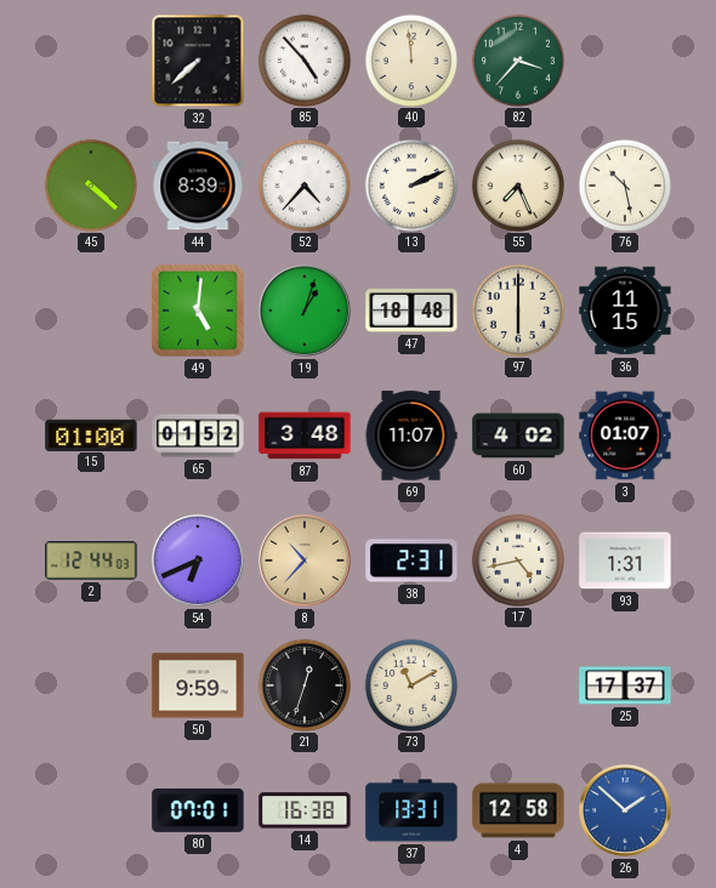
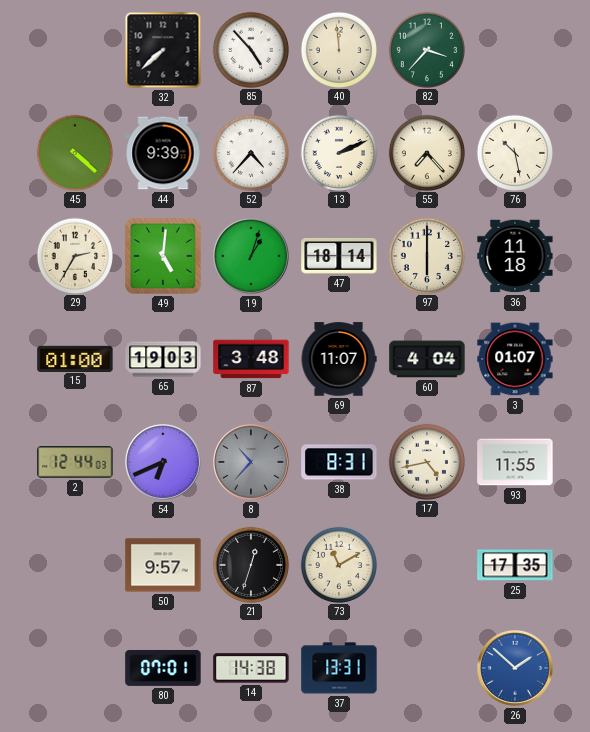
44: 8:39 -> 9:39
55: 7:26 -> 7:23
29: none -> 2:35
47: 18:48 -> 18:14
36: 11:15 -> 11:18
65: 01:52 -> 19:03
60: 4:02 -> 4:04
8 dial: champagne -> grey
38: 2:31 -> 8:31
93: 1:31 -> 11:55
50: 9:59 -> 9:57
25: 17:37 -> 17:35
14: 16:38 -> 14:38
4: 12:58 -> none
